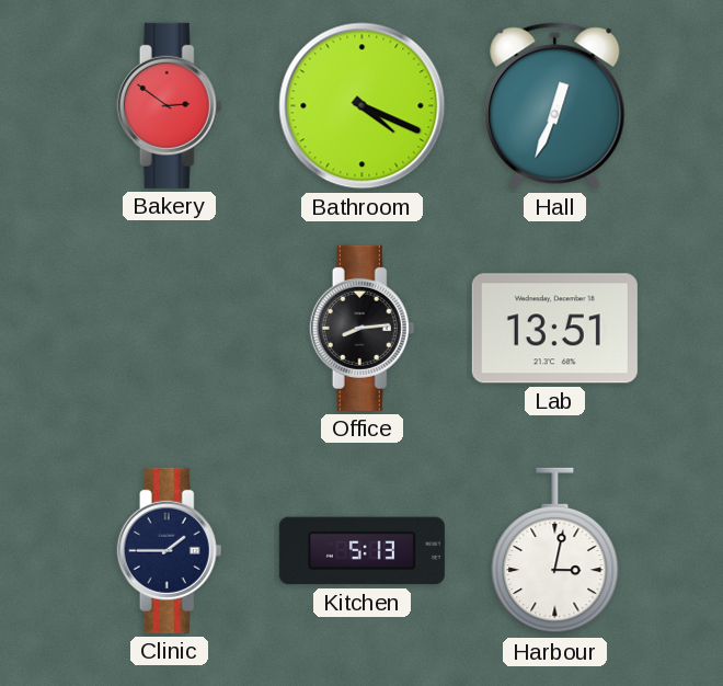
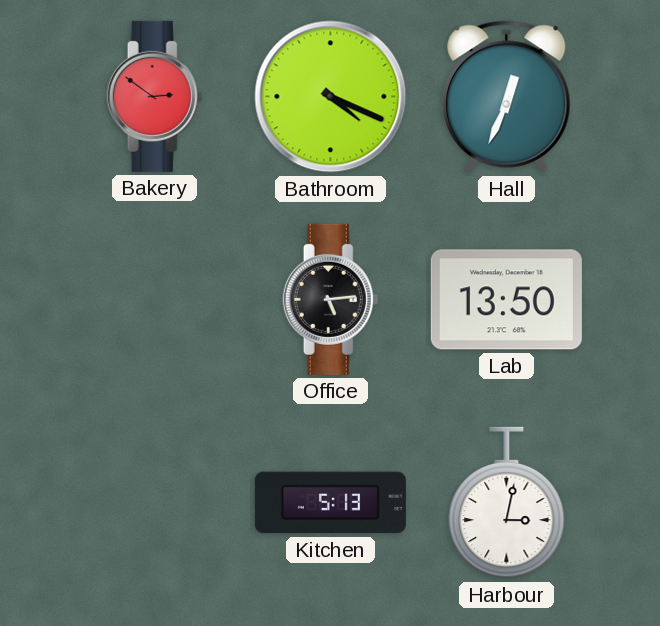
Office: 8:14 -> 5:14
Lab: 13:51 -> 13:50
Clinic: 1:45 -> none
